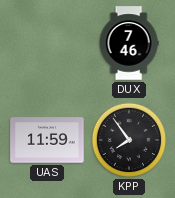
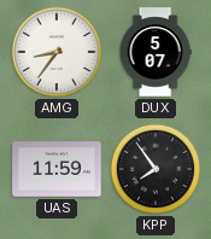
AMG: none -> 8:36
DUX: 7:46 -> 5:07
